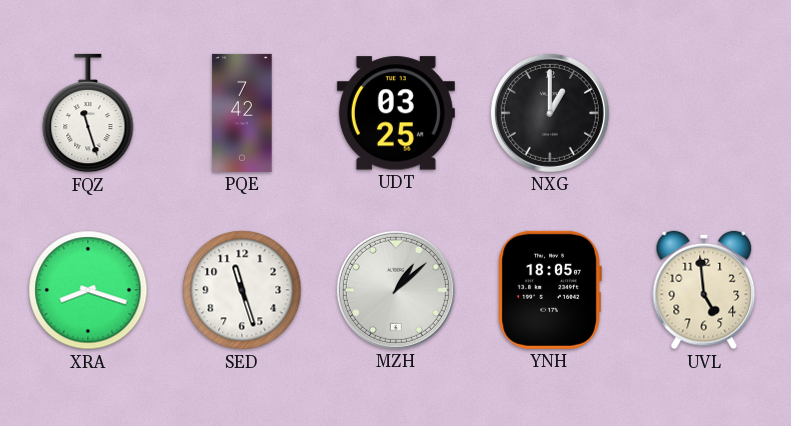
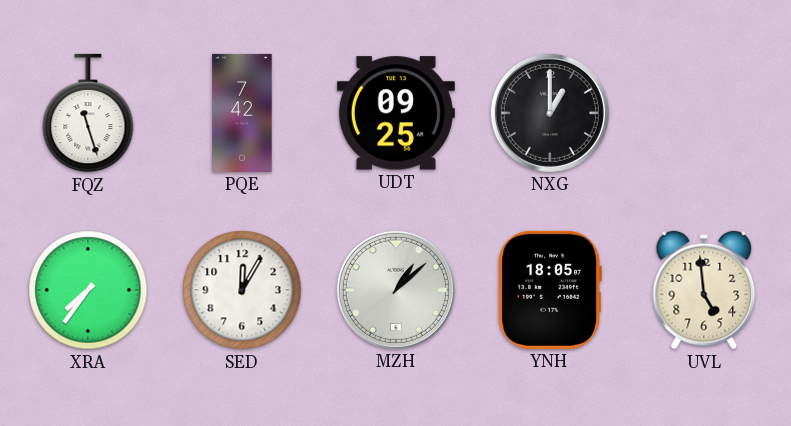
UDT: 03:25 -> 09:25
XRA: 8:18 -> 7:36
SED: 11:27 -> 12:05
